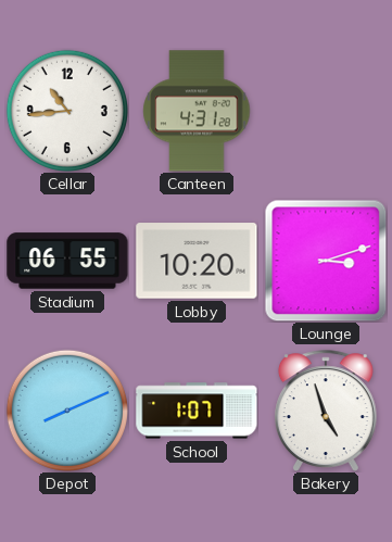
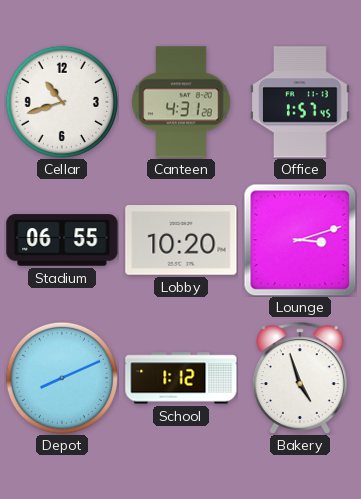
Cellar: 10:44 -> 10:42
Office: none -> 1:57
School: 1:07 -> 1:12
